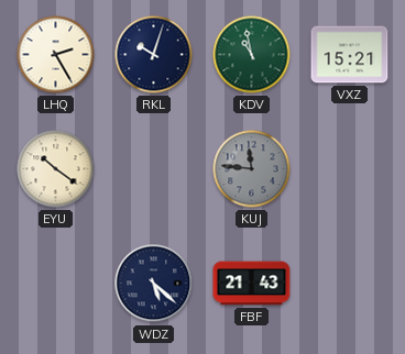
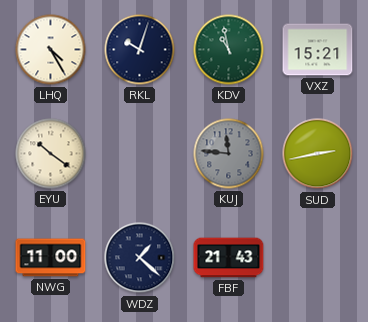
LHQ: 2:25 -> 4:25
SUD: none -> 2:43
NWG: none -> 11:00
WDZ: 5:22 -> 1:22
